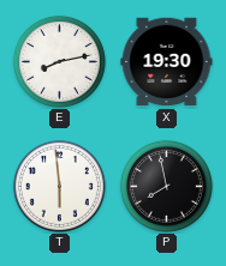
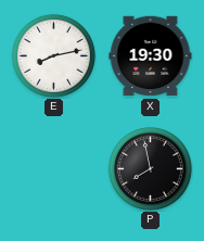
T: 5:59 -> none
